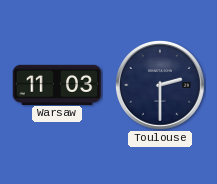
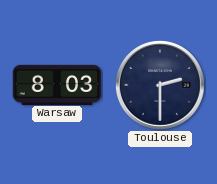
Warsaw: 11:03 -> 8:03
